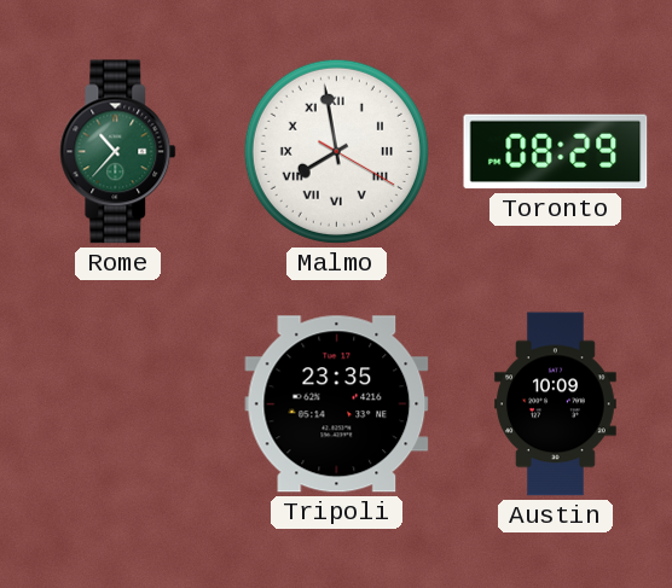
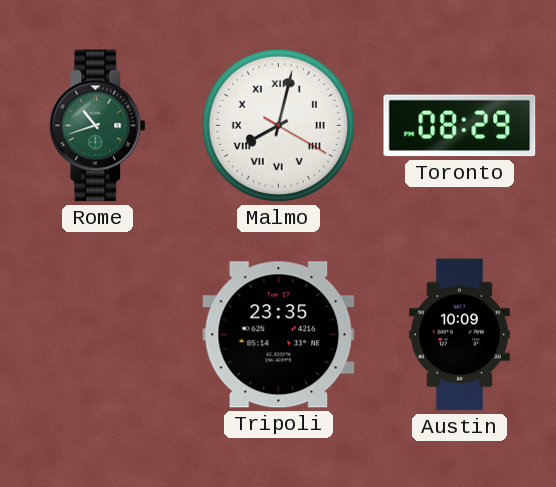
Rome: 10:37 -> 10:42
Malmo: 7:58 -> 8:02
